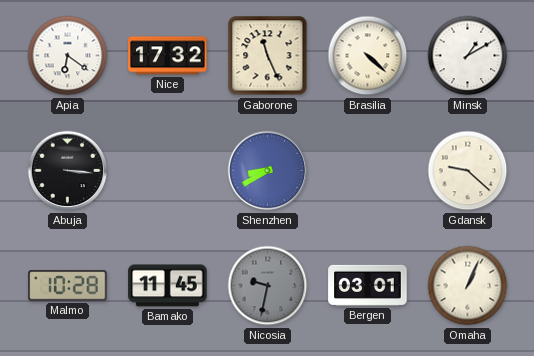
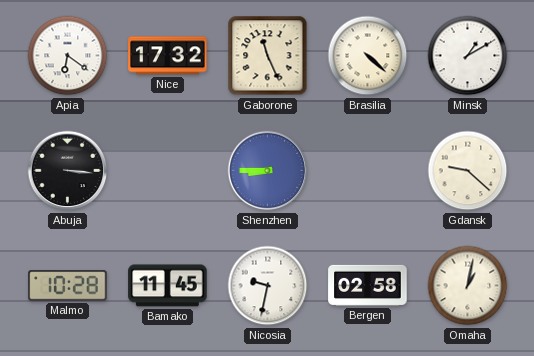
Shenzhen: 8:40 -> 8:45
Nicosia dial: grey -> white
Bergen: 03:01 -> 02:58
Omaha: 1:04 -> 1:02
